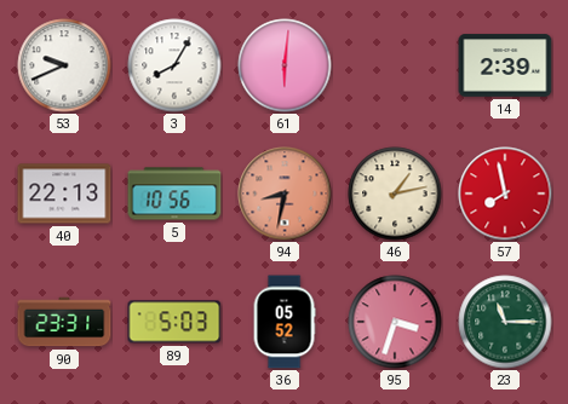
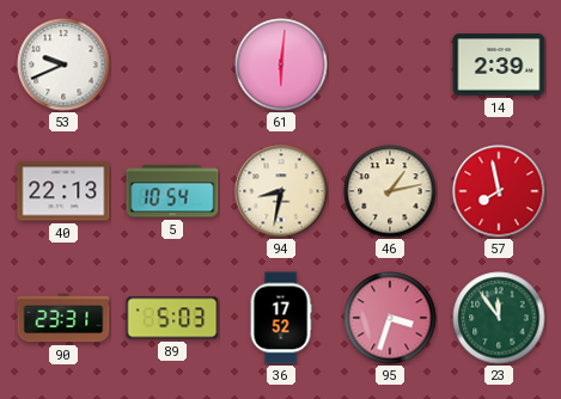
3: 8:05 -> none
5: 10:56 -> 10:54
94 dial: salmon -> cream
36: 05:52 -> 17:52
23: 11:15 -> 11:54
